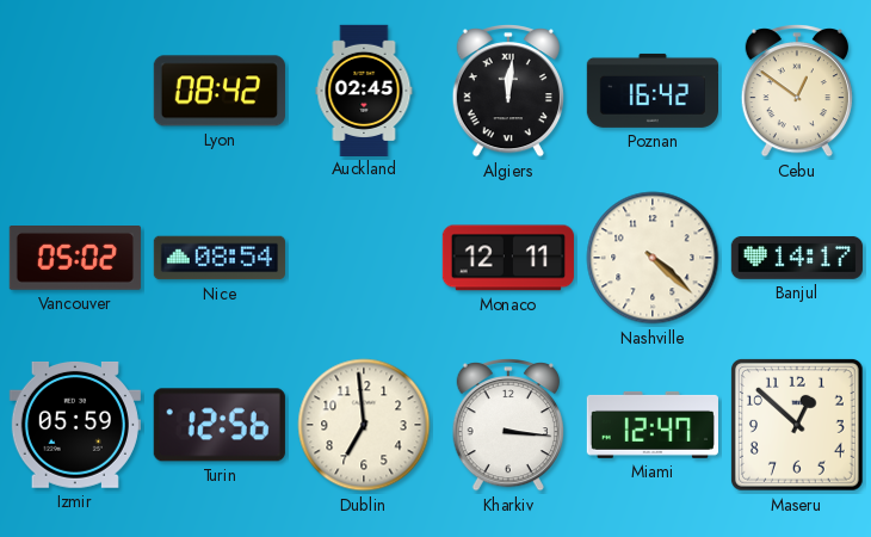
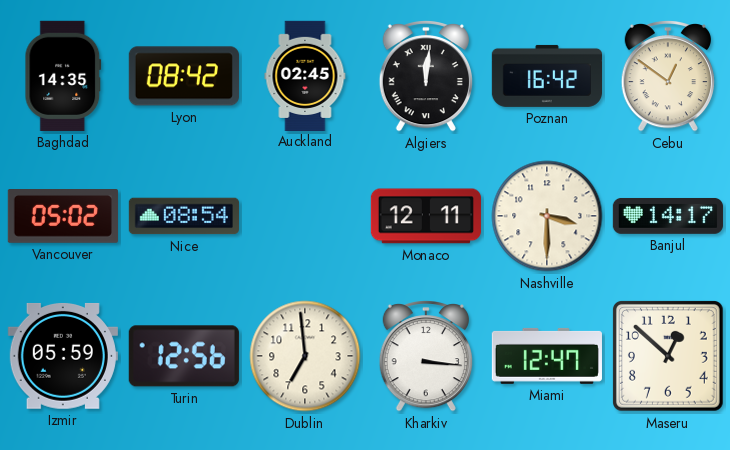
Baghdad: none -> 14:35
Nashville: 4:22 -> 3:30
